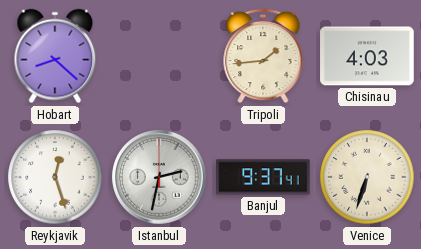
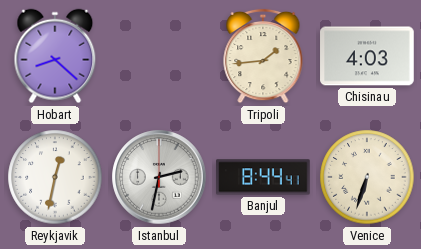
Reykjavik: 12:27 -> 12:32
Banjul: 9:37 -> 8:44
